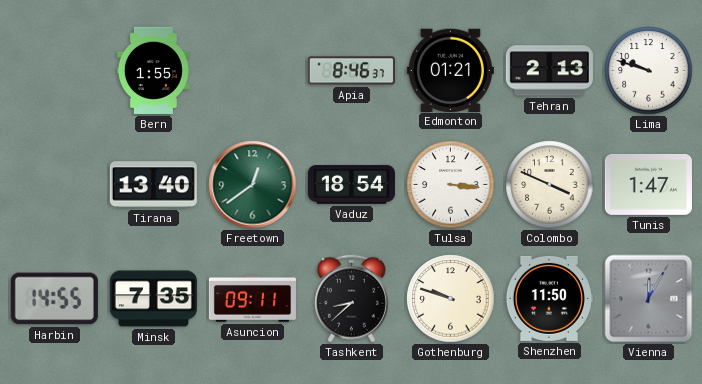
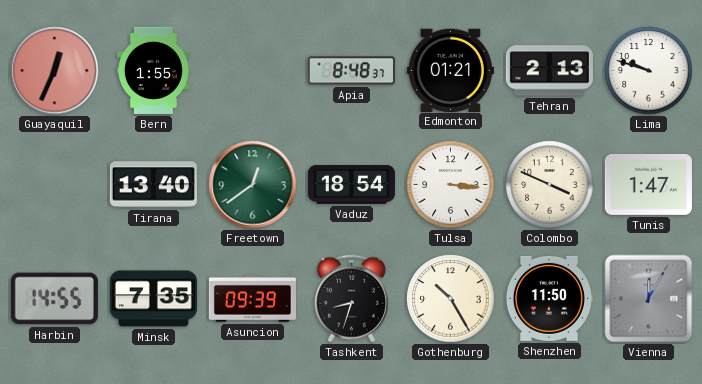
Guayaquil: none -> 12:34
Apia: 8:46 -> 8:48
Asuncion: 09:11 -> 09:39
Tashkent: 8:38 -> 8:33
Gothenburg: 9:48 -> 10:25
